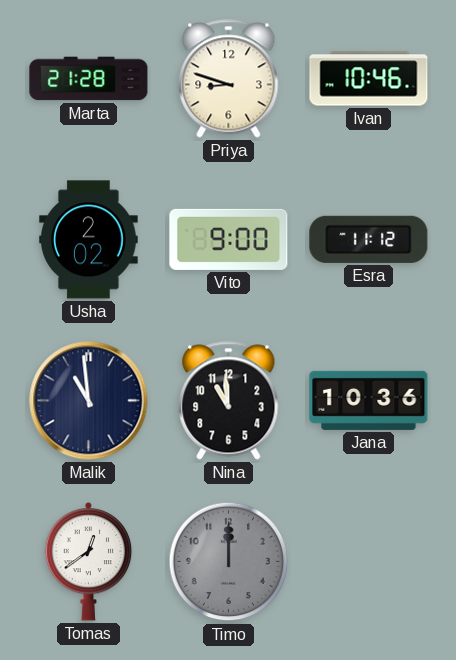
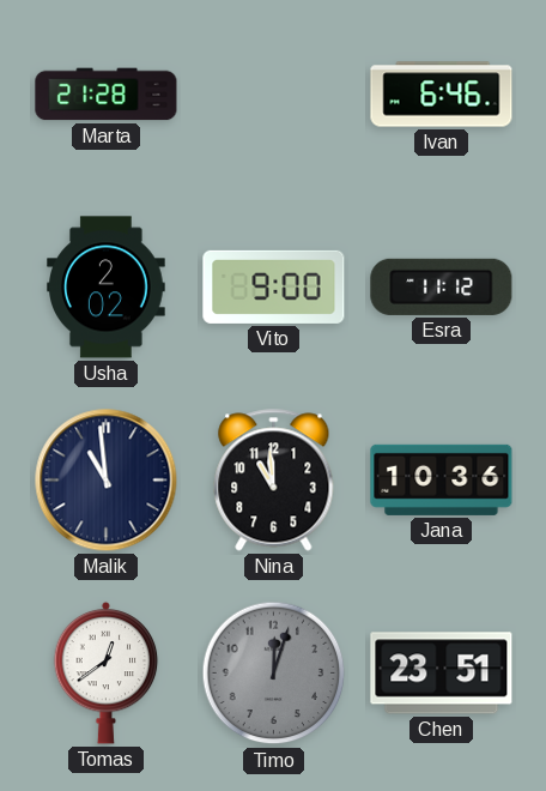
Priya: 8:48 -> none
Ivan: 10:46 -> 6:46
Timo: 12:00 -> 12:03
Chen: none -> 23:51
